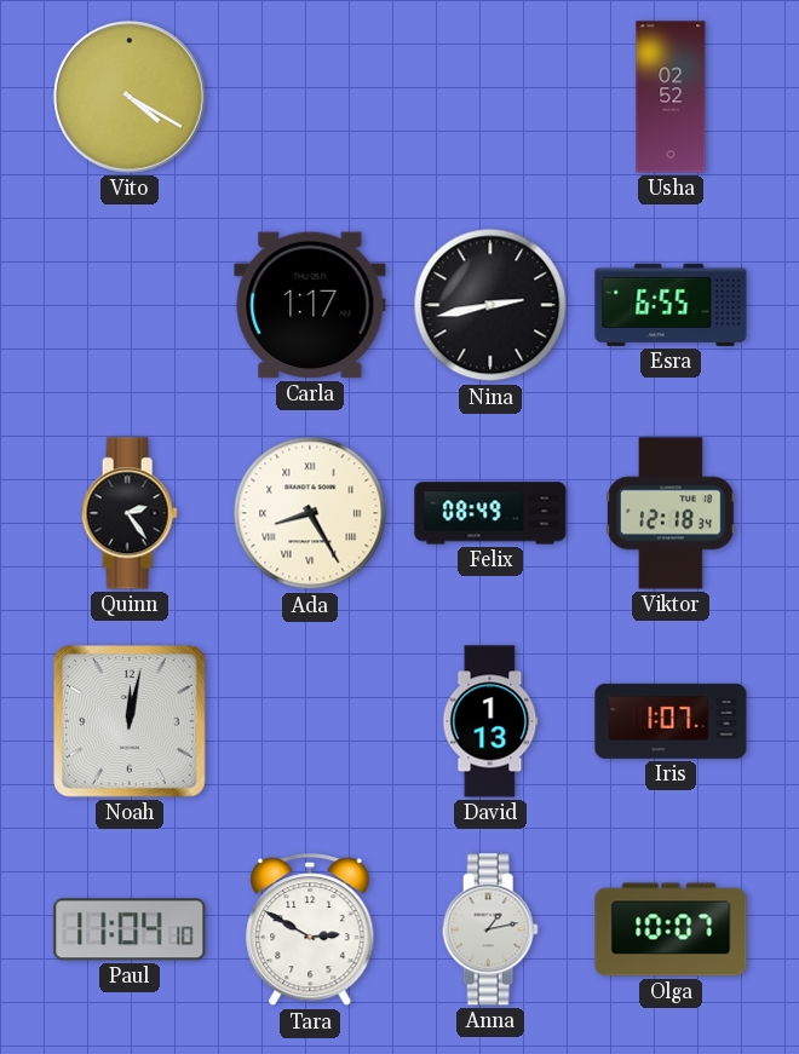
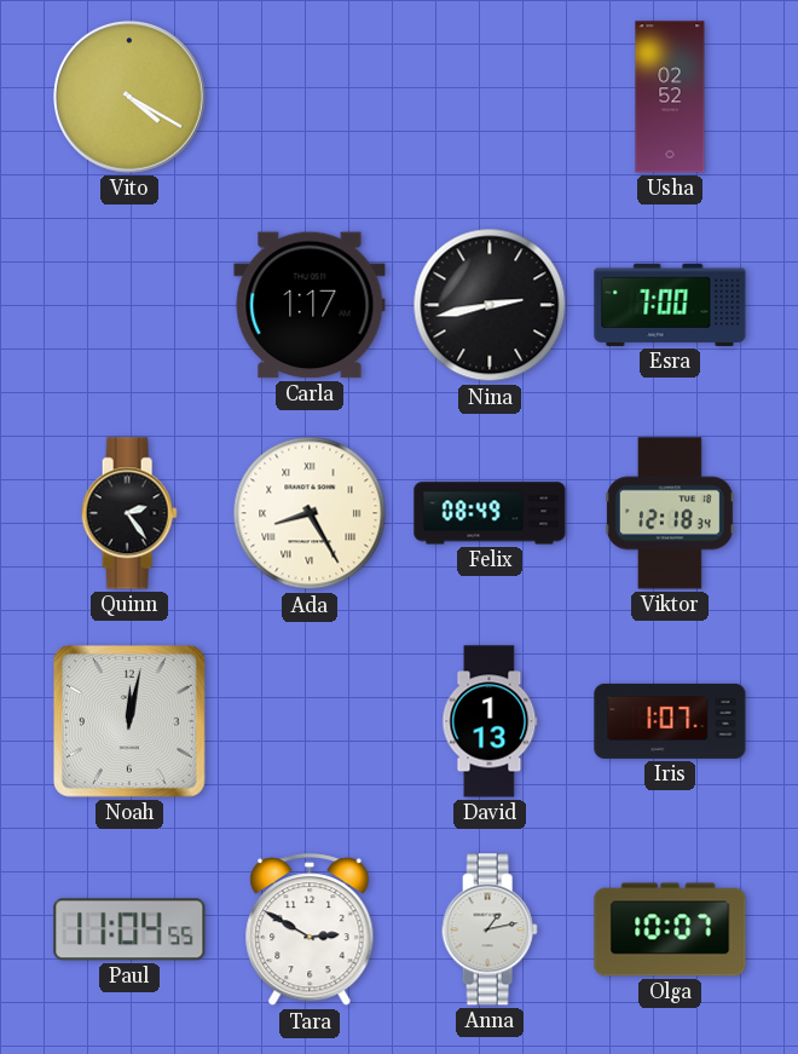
Esra: 6:55 -> 7:00
Paul: 11:04:10 -> 11:04:55
